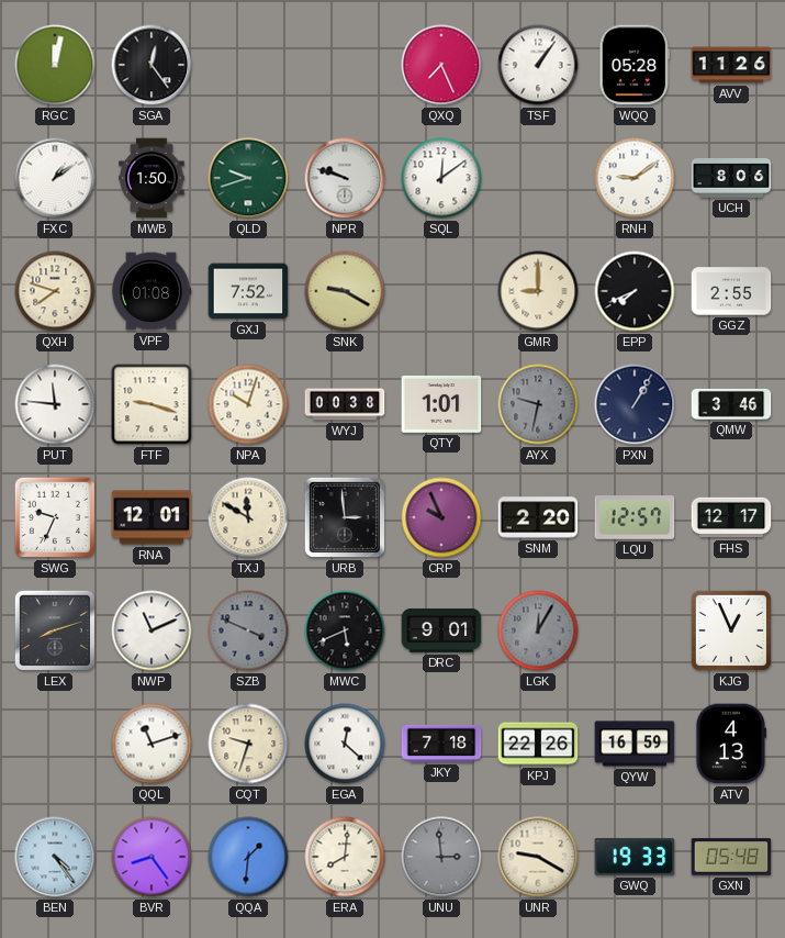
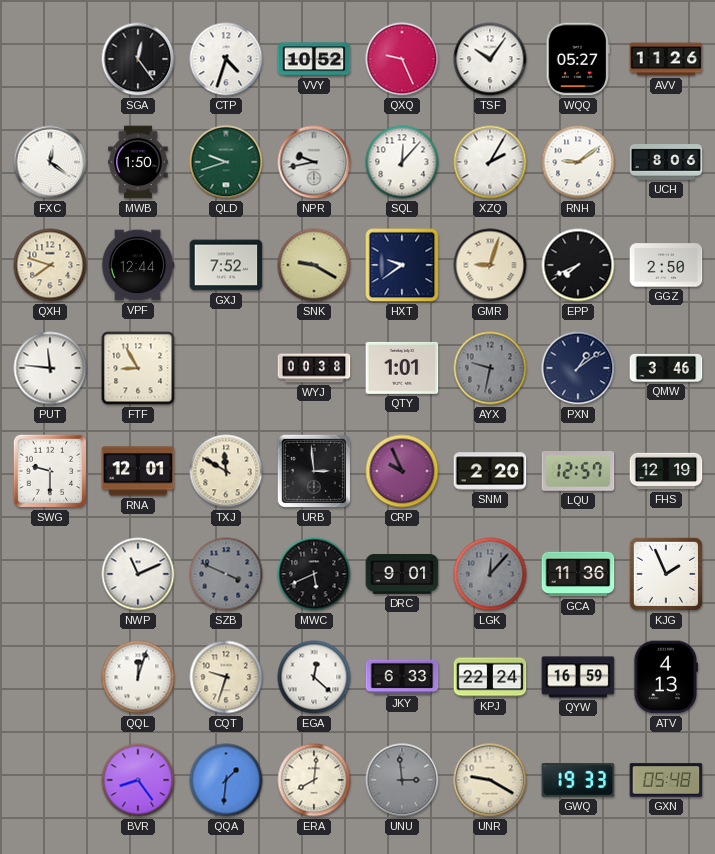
RGC: 12:02 -> none
CTP: none -> 4:33
VVY: none -> 10:52
QXQ: 7:26 -> 9:26
TSF: 1:06 -> 10:06
WQQ: 05:28 -> 05:27
FXC: 1:09 -> 12:21
NPR: 9:48 -> 9:43
SQL: 12:09 -> 12:07
XZQ: none -> 2:05
VPF: 01:08 -> 12:44
HXT: none -> 9:39
GMR: 9:00 -> 9:03
GGZ: 2:55 -> 2:50
FTF: 9:18 -> 8:55
NPA: 10:03 -> none
PXN: 1:05 -> 1:09
SWG: 9:34 -> 9:30
FHS: 12:17 -> 12:19
LEX: 8:12 -> none
LGK: 12:05 -> 12:07
GCA: none -> 11:36
KJG: 12:56 -> 1:56
QQL: 11:12 -> 12:03
JKY: 7:18 -> 6:33
KPJ: 22:26 -> 22:24
BEN: 4:24 -> none
